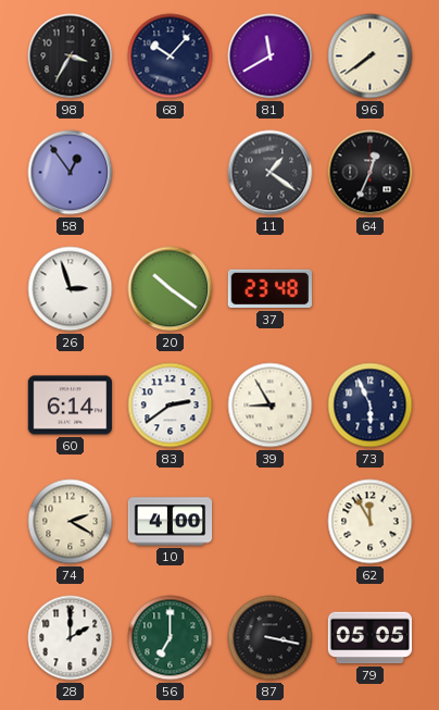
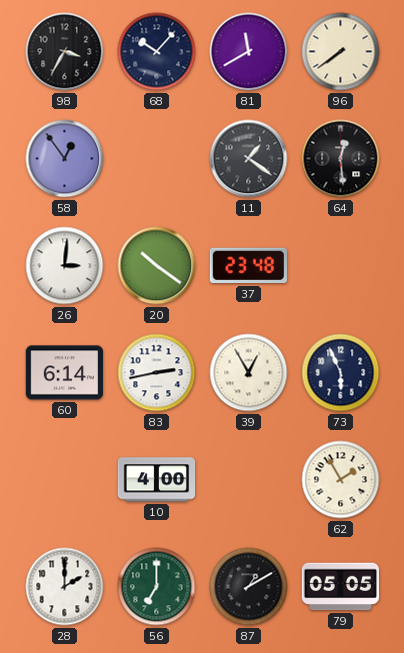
64: 12:34 -> 12:29
26: 2:57 -> 3:01
83: 2:39 -> 2:43
39: 8:55 -> 12:55
74: 2:20 -> none
62: 11:55 -> 1:55
87: 3:17 -> 1:10
